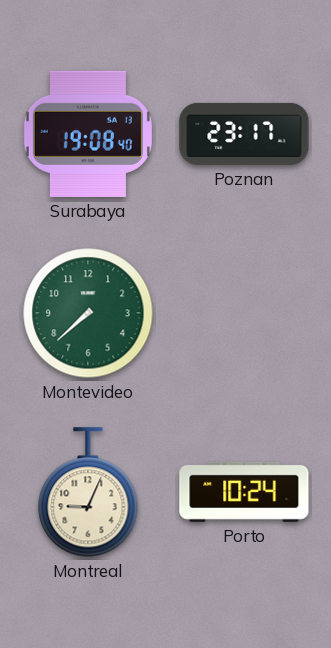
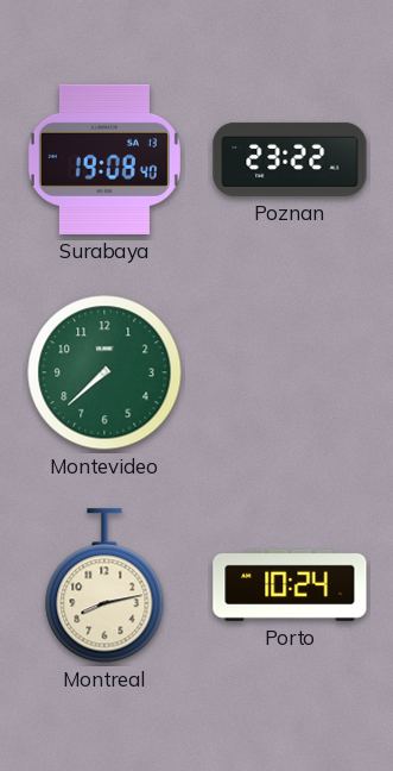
Poznan: 23:17 -> 23:22
Montreal: 9:04 -> 8:13
